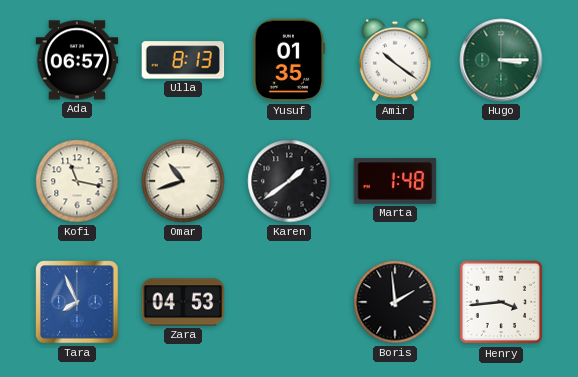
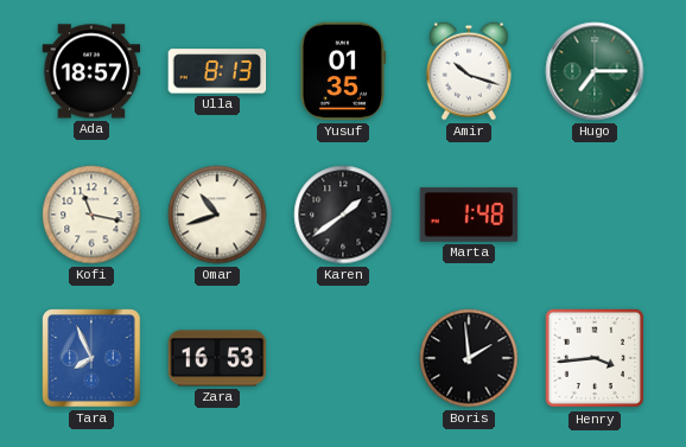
Ada: 06:57 -> 18:57
Amir: 10:21 -> 10:18
Hugo: 3:15 -> 7:15
Zara: 04:53 -> 16:53
